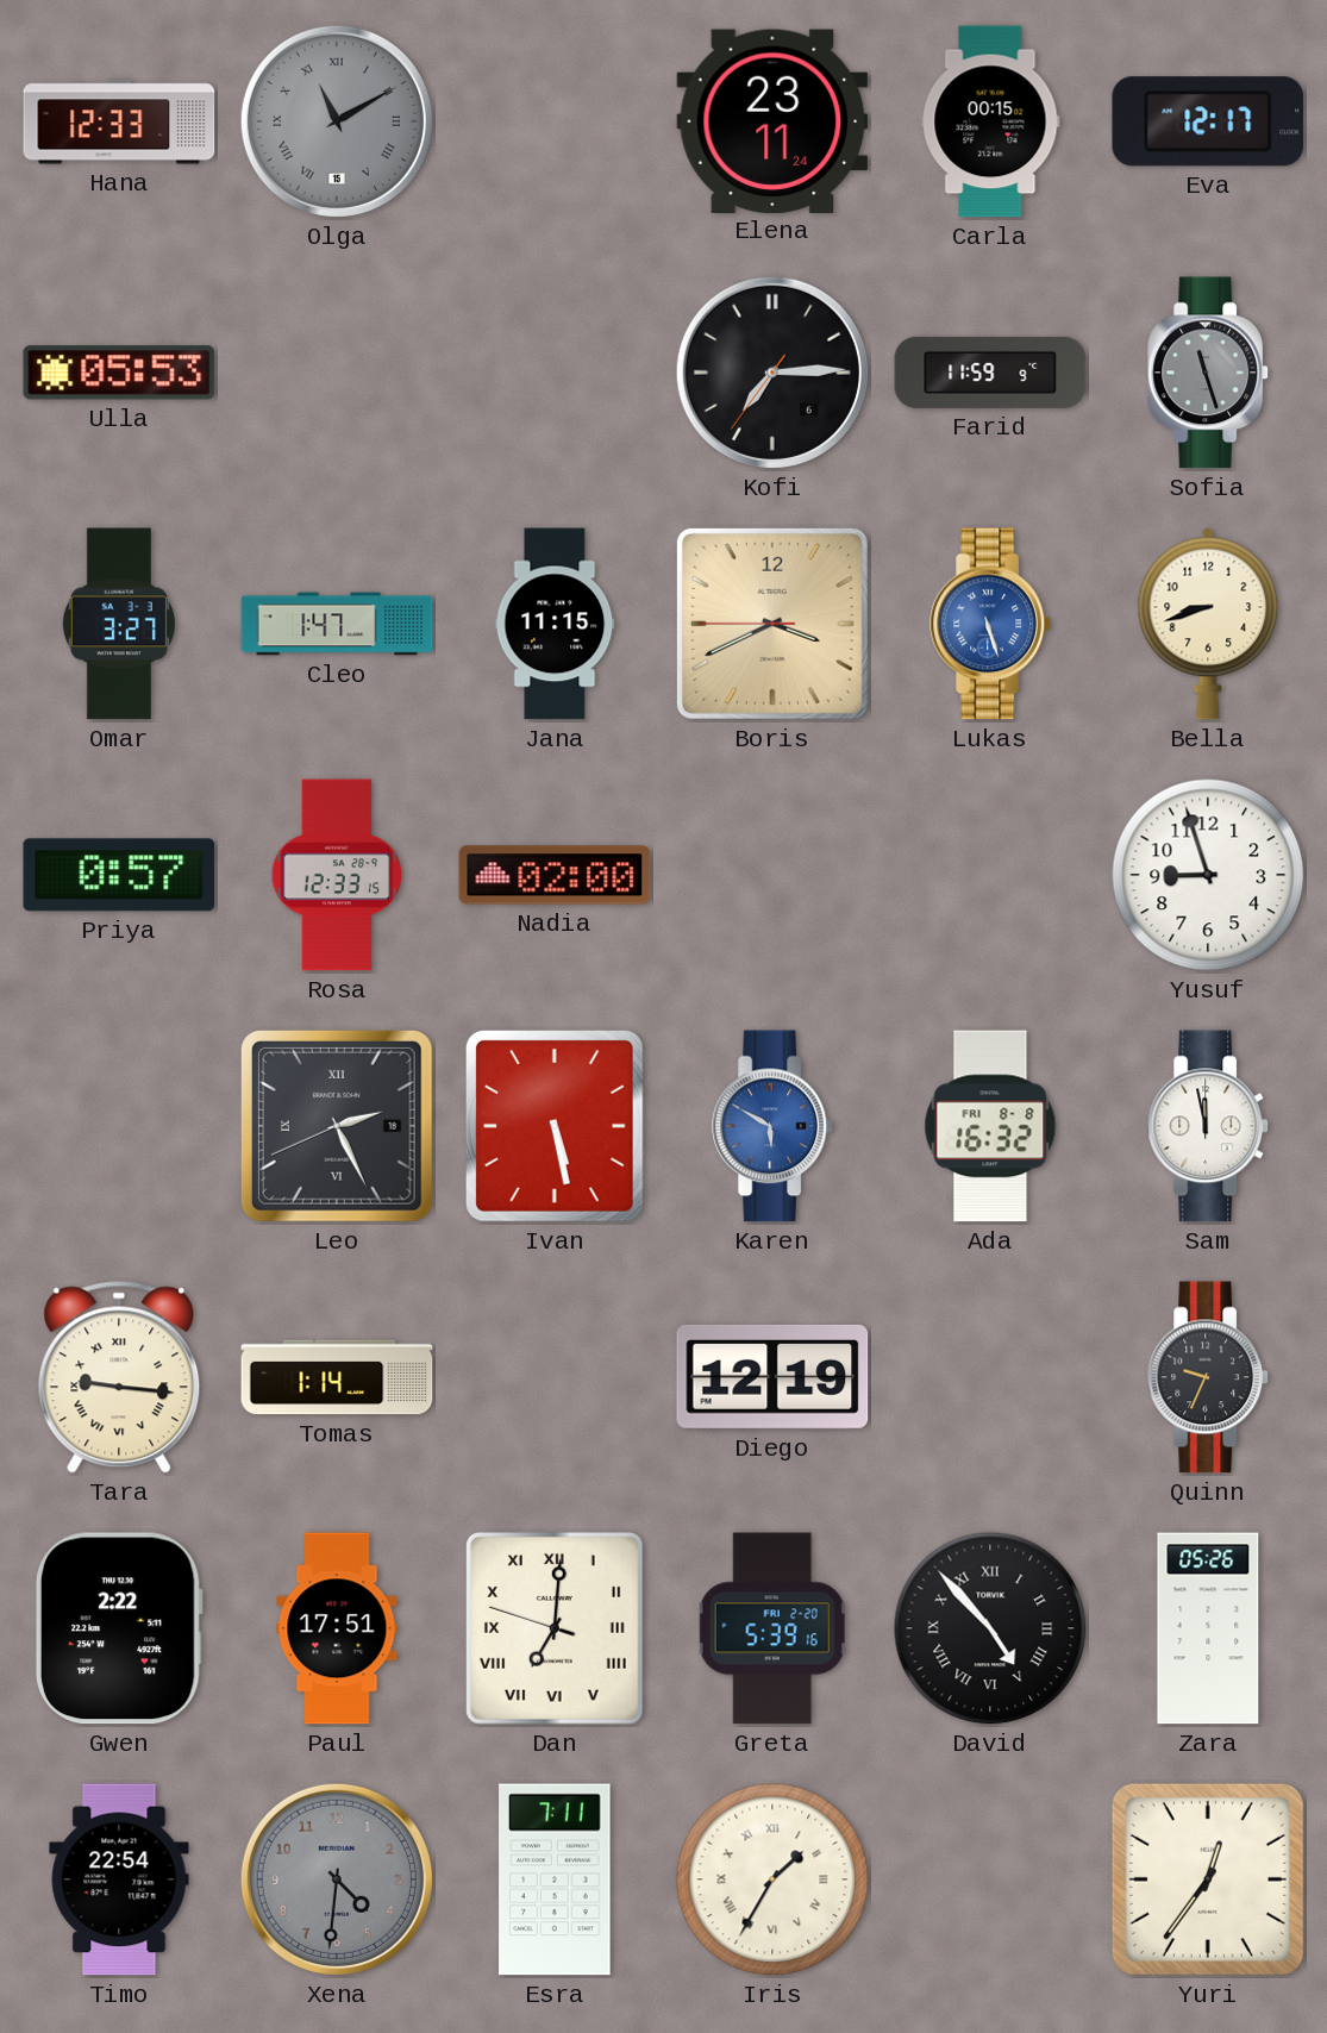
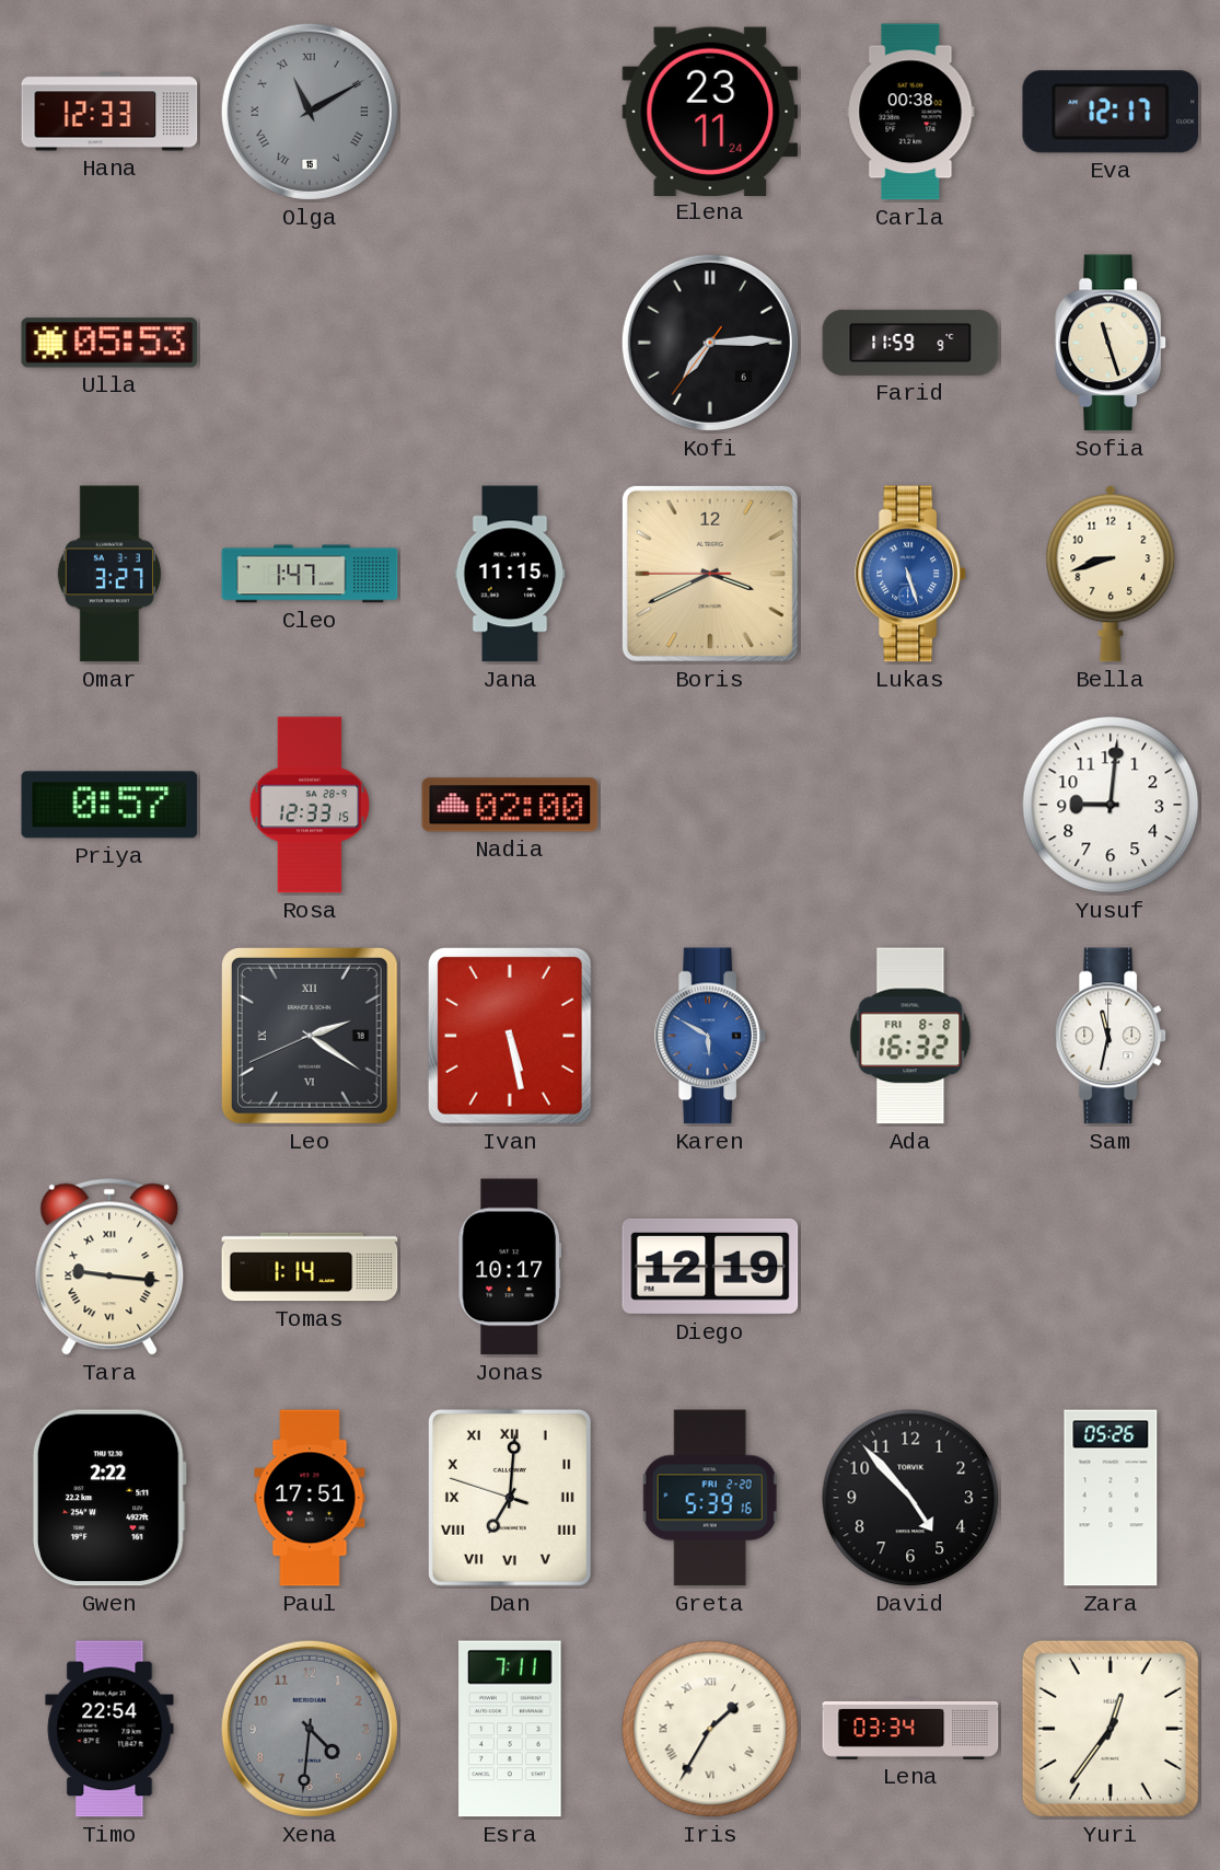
Carla: 00:15 -> 00:38
Sofia dial: grey -> cream
Yusuf: 8:57 -> 9:01
Leo: 2:25 -> 2:20
Sam: 11:58 -> 11:32
Jonas: none -> 10:17
Quinn: 9:34 -> none
David numerals: Roman -> Arabic
Lena: none -> 03:34
